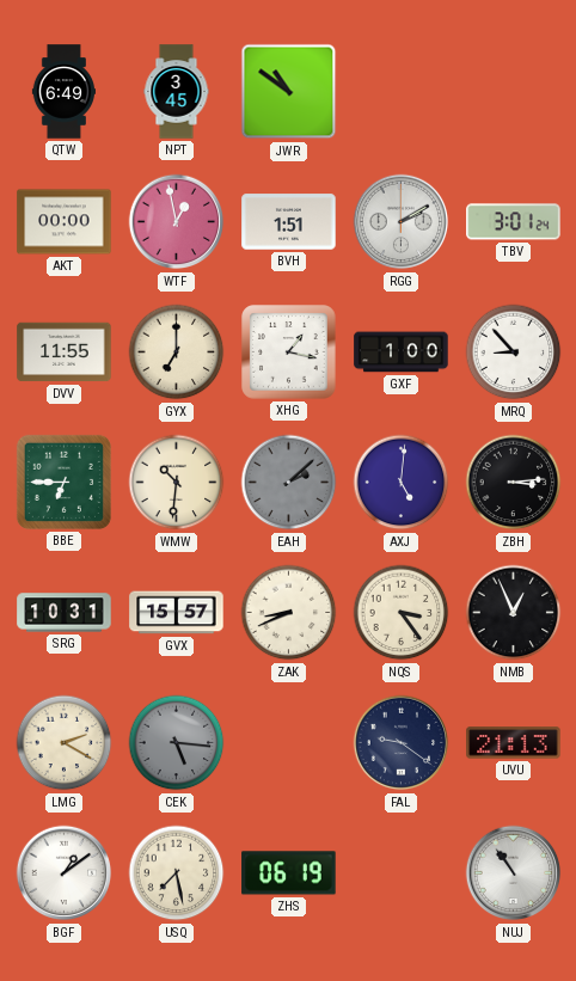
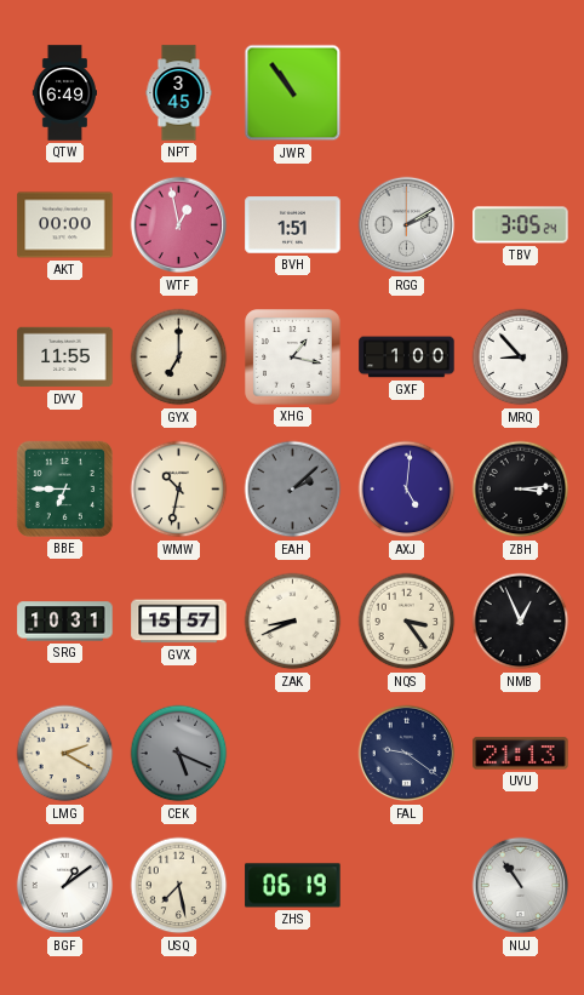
JWR: 10:51 -> 10:54
TBV: 3:01 -> 3:05
WMW: 10:31 -> 10:32
CEK: 5:16 -> 5:19
